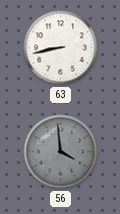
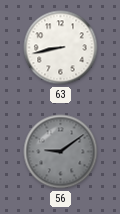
56: 3:59 -> 9:09
